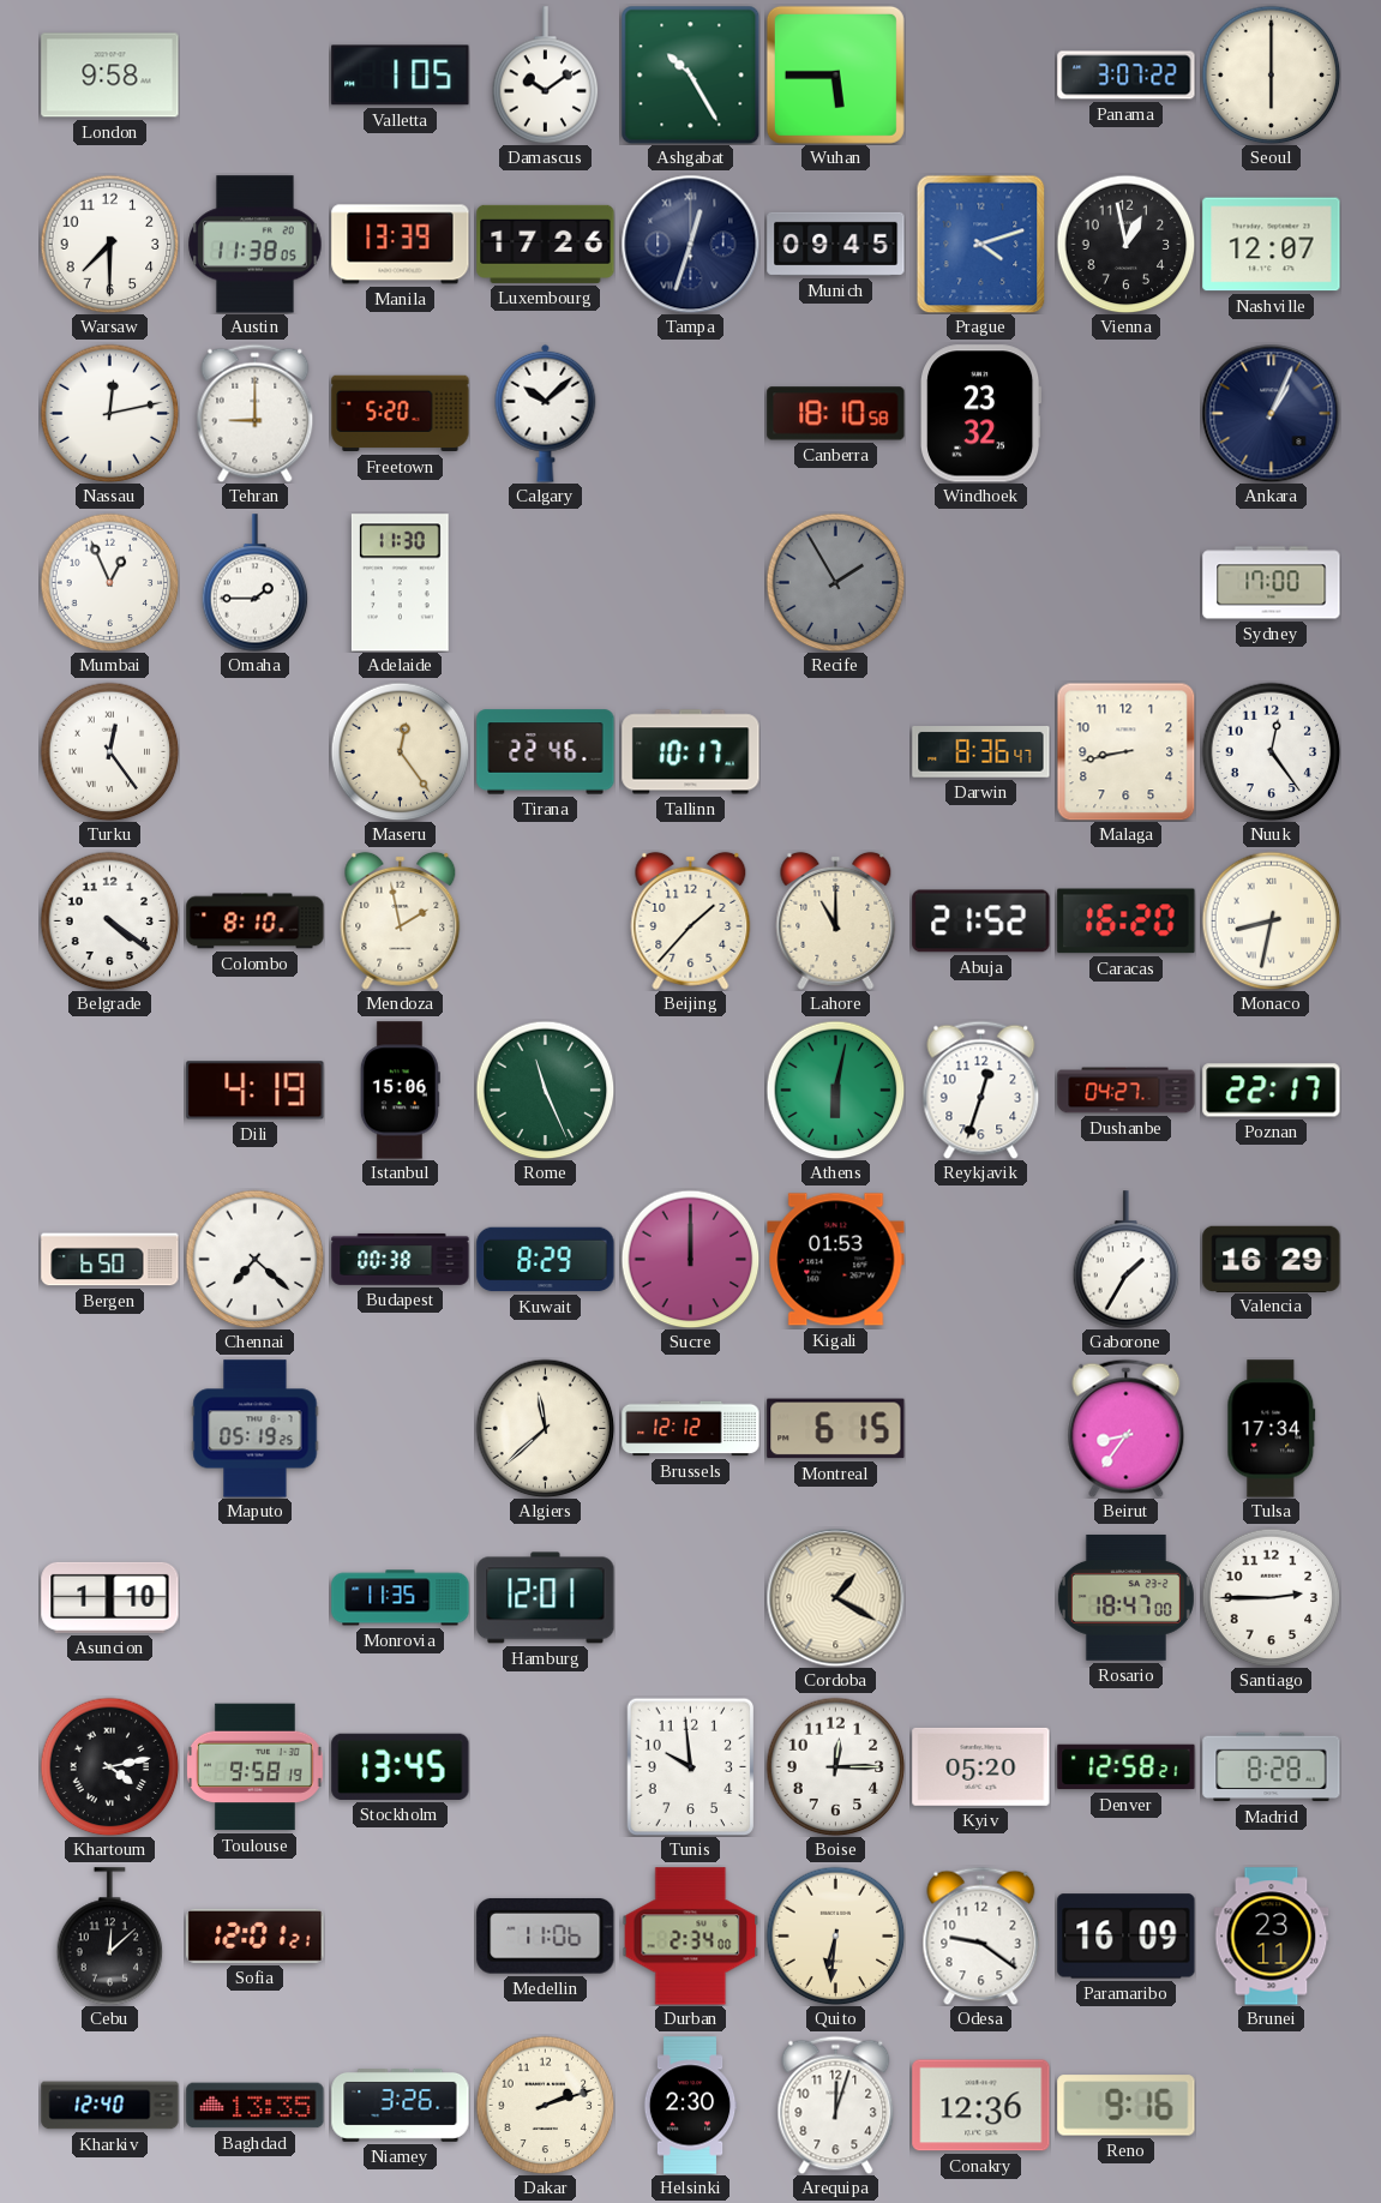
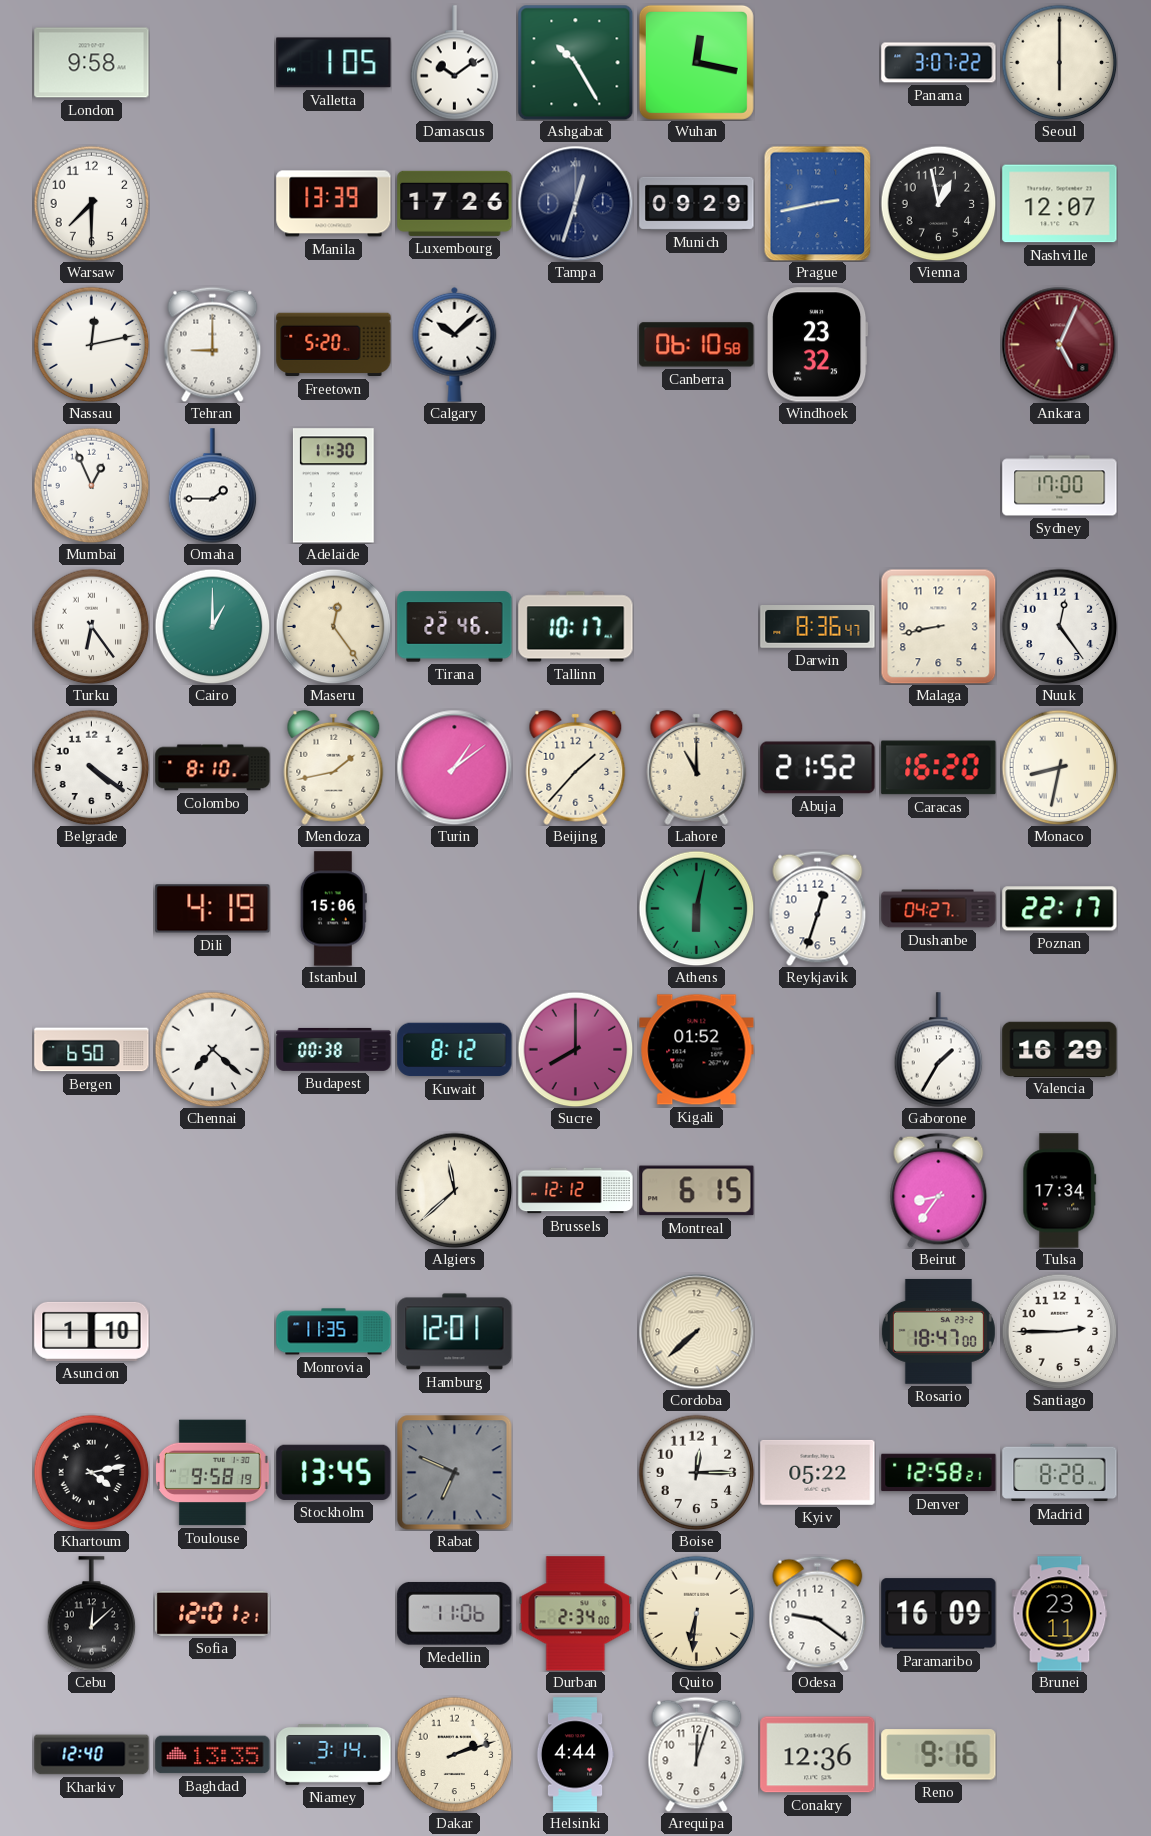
Wuhan: 5:45 -> 12:17
Austin: 11:38 -> none
Munich: 09:45 -> 09:29
Prague: 4:12 -> 2:43
Canberra: 18:10 -> 06:10
Ankara: 1:04 -> 5:04
Ankara dial: navy -> burgundy
Recife: 1:55 -> none
Turku: 12:24 -> 6:24
Cairo: none -> 1:00
Mendoza: 1:58 -> 1:43
Turin: none -> 1:09
Rome: 11:26 -> none
Kuwait: 8:29 -> 8:12
Sucre: 12:00 -> 8:00
Kigali: 01:53 -> 01:52
Maputo: 05:19 -> none
Cordoba: 1:20 -> 7:38
Rabat: none -> 6:49
Tunis: 9:59 -> none
Kyiv: 05:20 -> 05:22
Niamey: 3:26 -> 3:14
Helsinki: 2:30 -> 4:44
